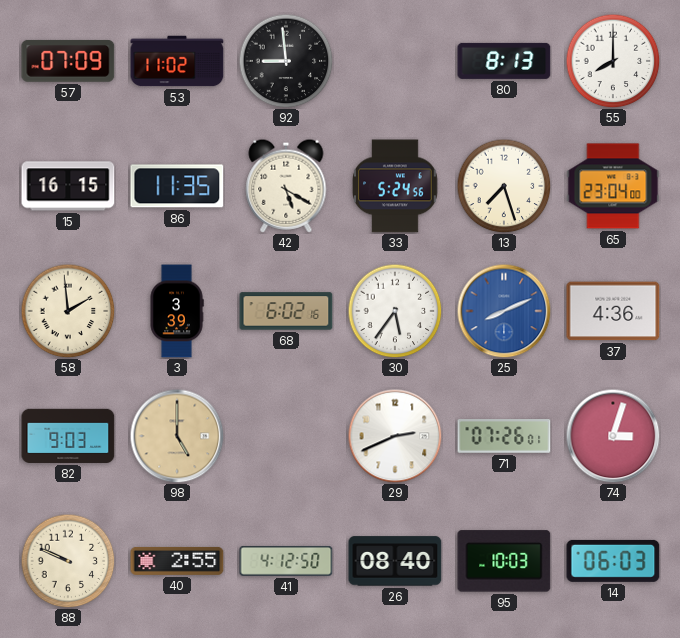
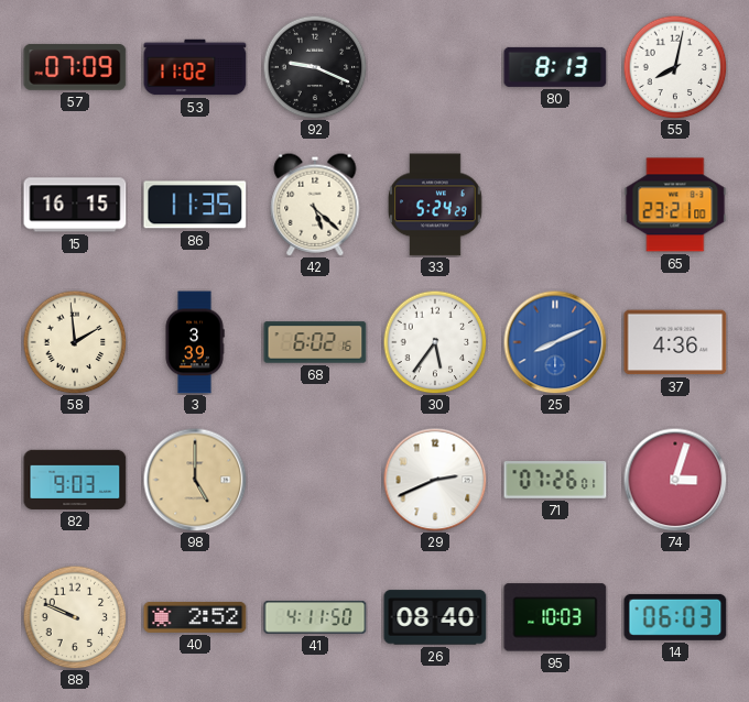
92: 8:59 -> 9:19
55: 8:00 -> 8:02
42: 5:20 -> 5:22
33: 5:24:56 -> 5:24:29
13: 7:27 -> none
65: 23:04 -> 23:21
40: 2:55 -> 2:52
41: 4:12 -> 4:11
